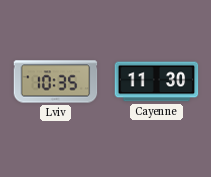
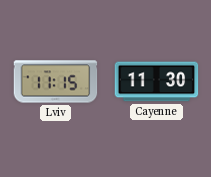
Lviv: 10:35 -> 11:15
